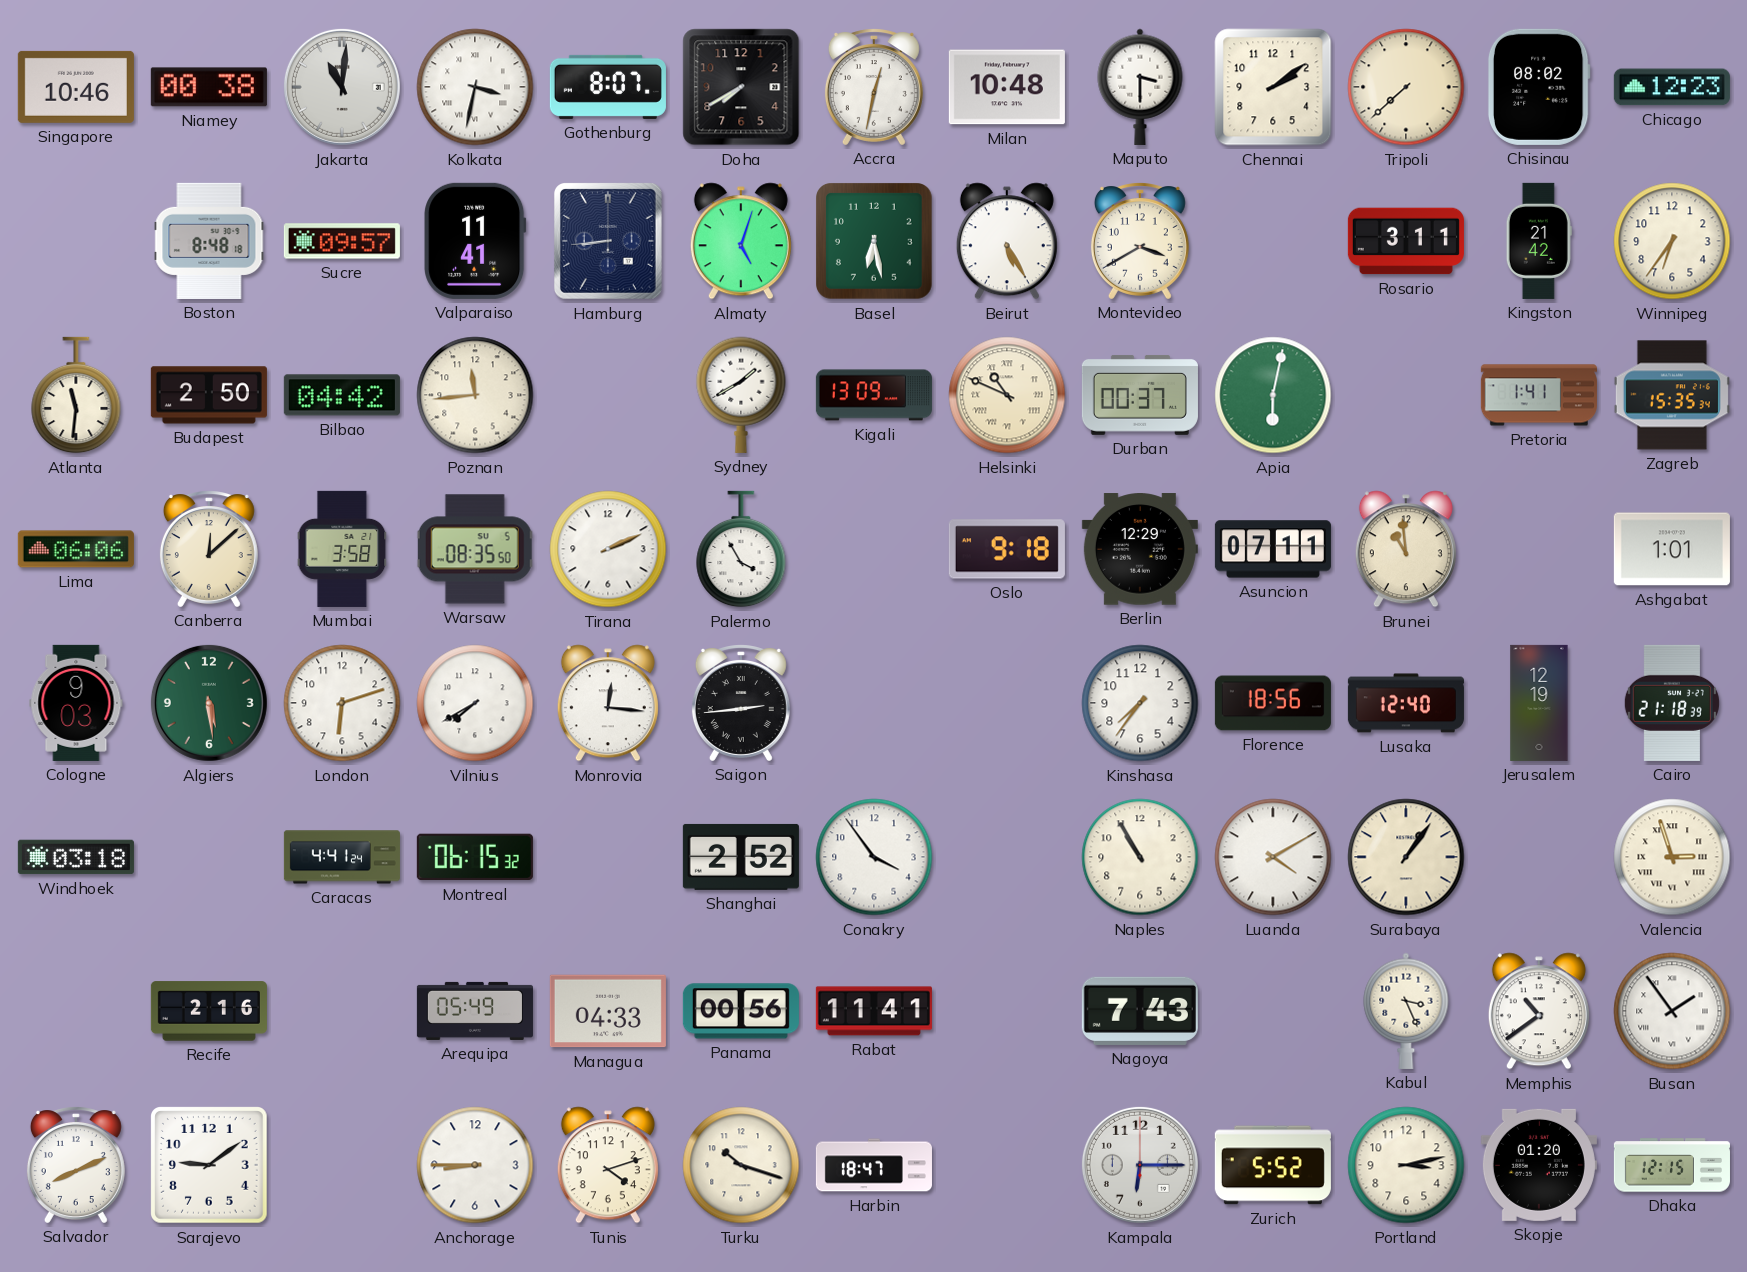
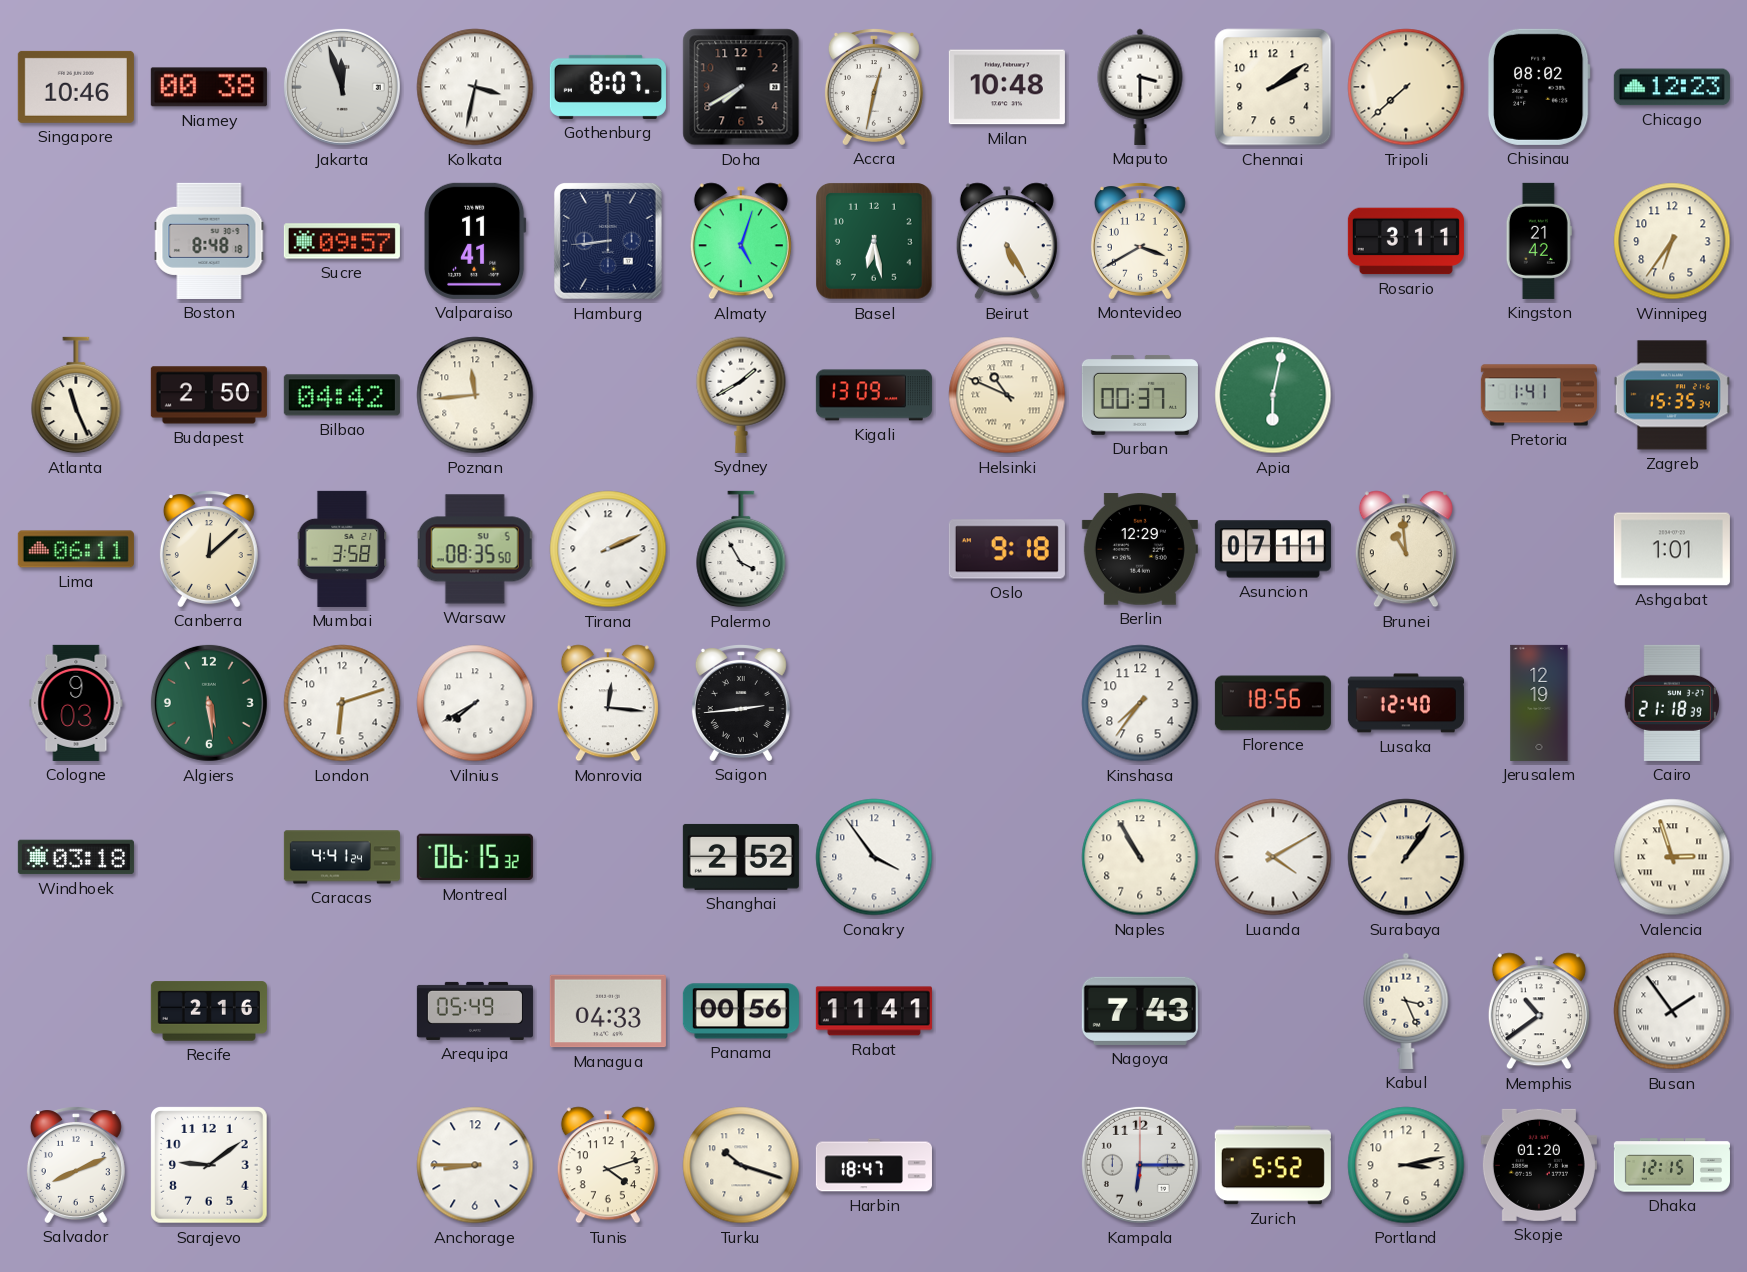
Jakarta: 11:01 -> 11:57
Atlanta: 11:31 -> 11:26
Lima: 06:06 -> 06:11
